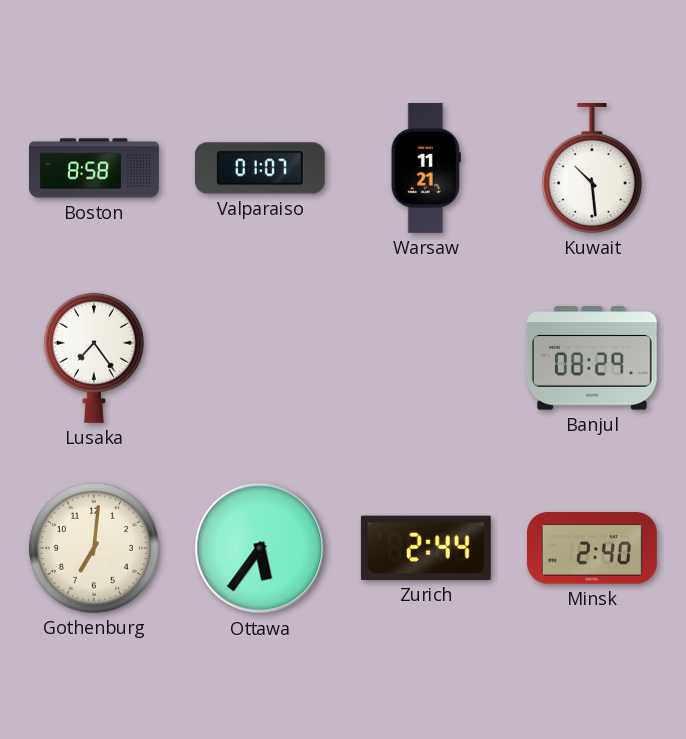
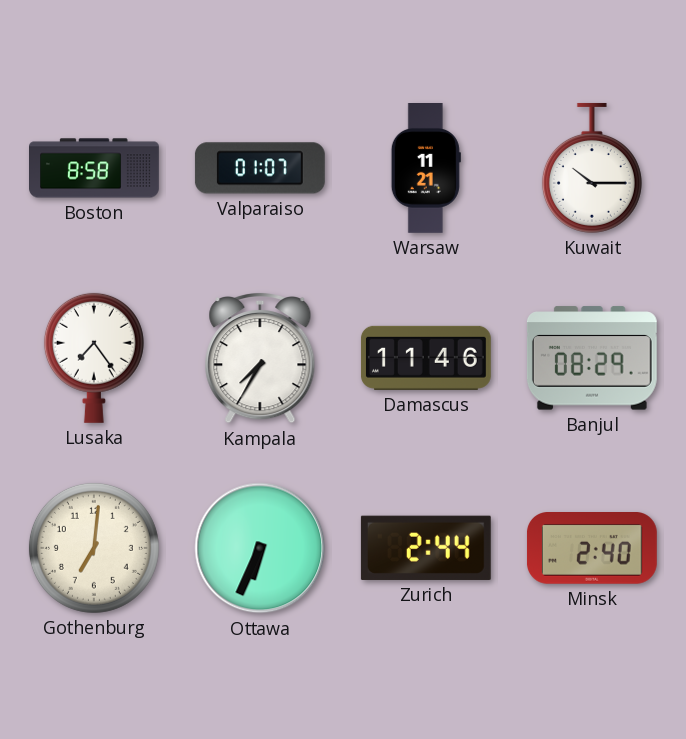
Kuwait: 10:29 -> 10:15
Kampala: none -> 7:35
Damascus: none -> 11:46
Ottawa: 5:36 -> 6:34
